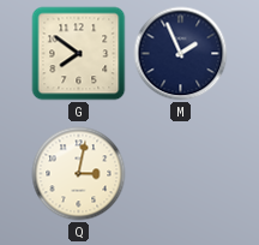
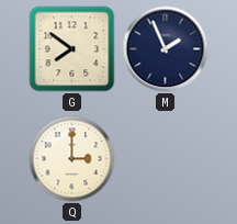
Q: 3:02 -> 3:00
